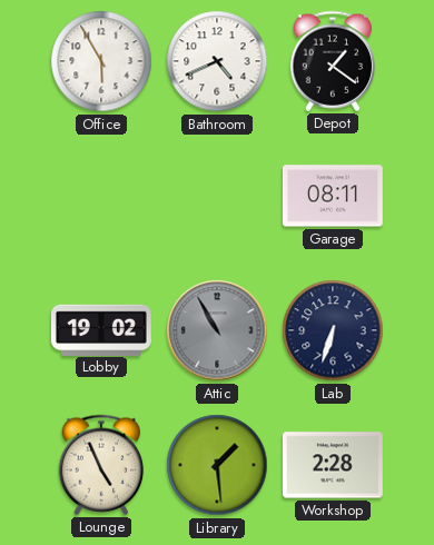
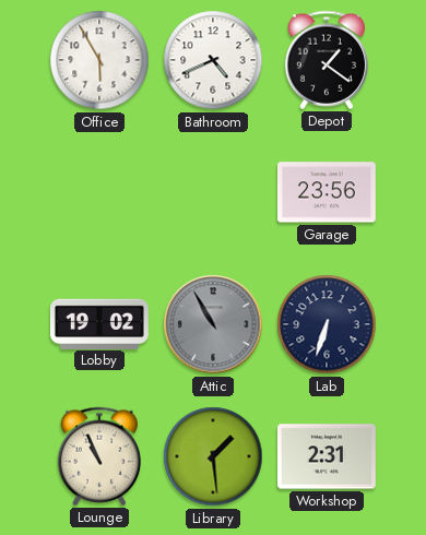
Garage: 08:11 -> 23:56
Lounge: 4:56 -> 10:56
Workshop: 2:28 -> 2:31
